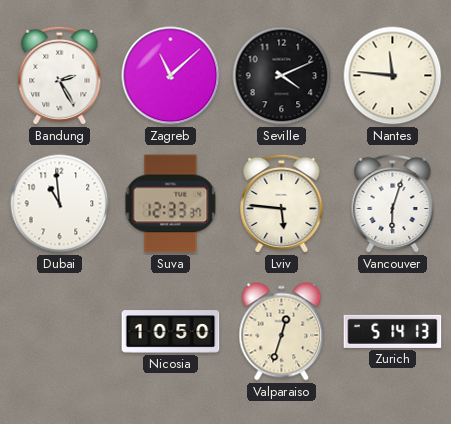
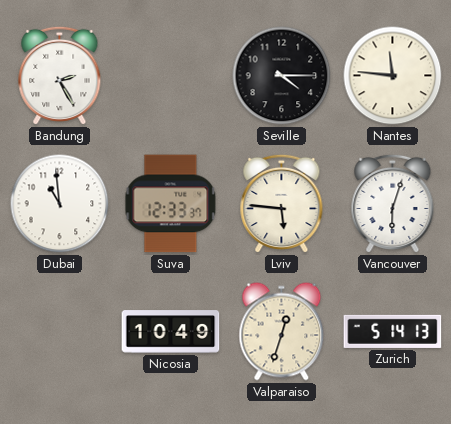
Zagreb: 11:08 -> none
Seville: 4:11 -> 4:15
Nicosia: 10:50 -> 10:49
